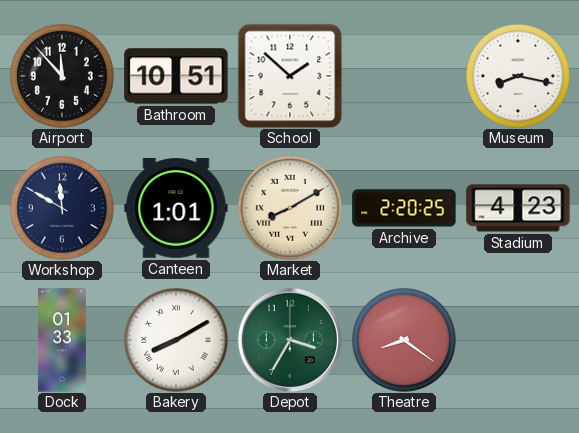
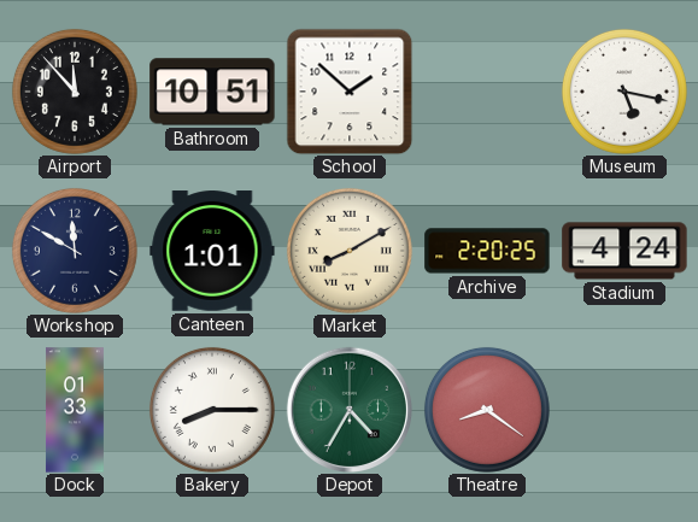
Museum: 8:17 -> 5:17
Stadium: 4:23 -> 4:24
Bakery: 8:10 -> 8:15
Depot: 3:35 -> 4:35
